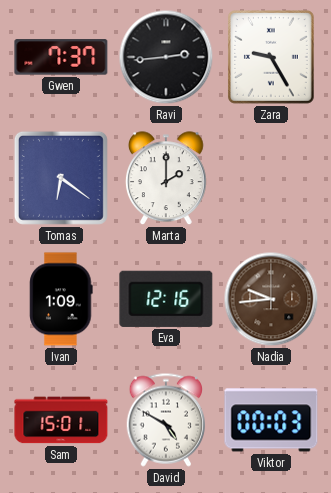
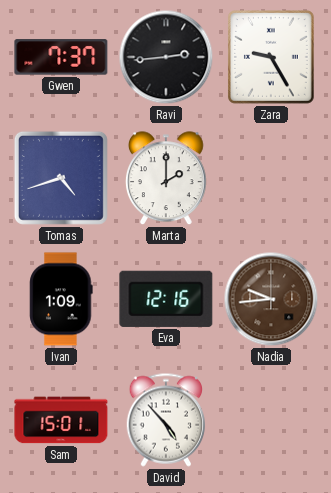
Tomas: 6:21 -> 4:42
David: 4:50 -> 4:53
Viktor: 00:03 -> none
